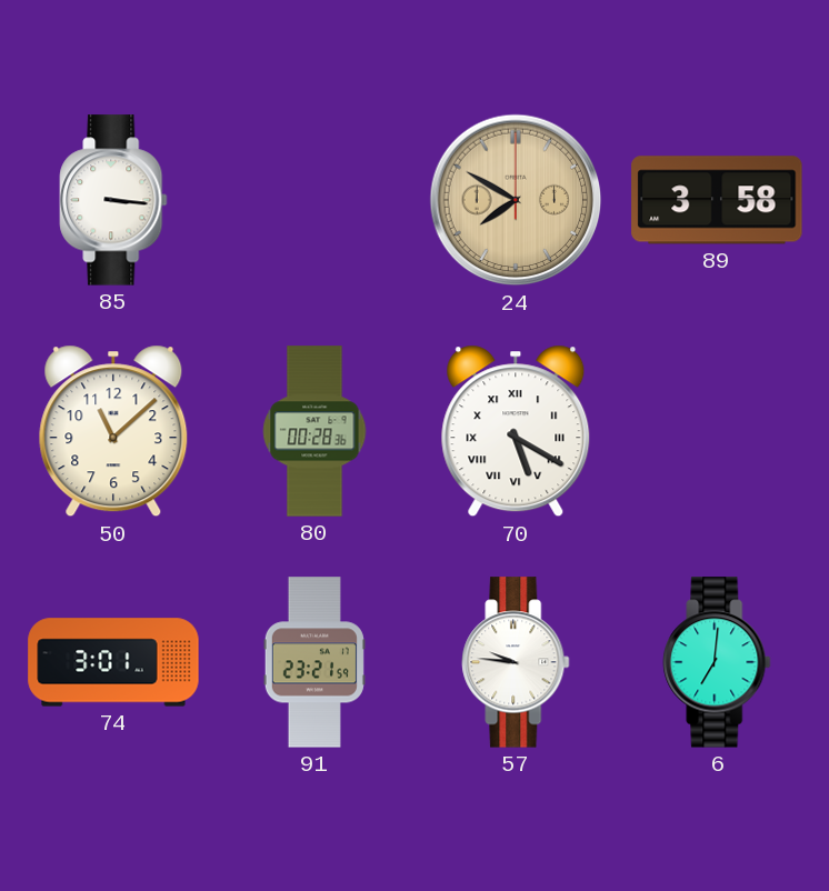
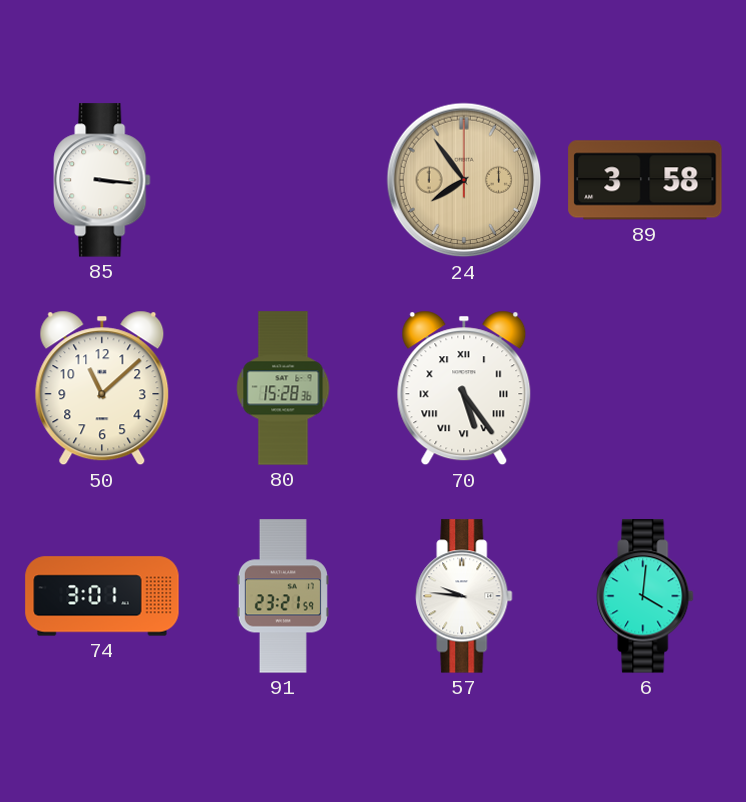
24: 7:50 -> 7:54
80: 00:28 -> 15:28
70: 5:20 -> 5:24
6: 7:01 -> 4:01
